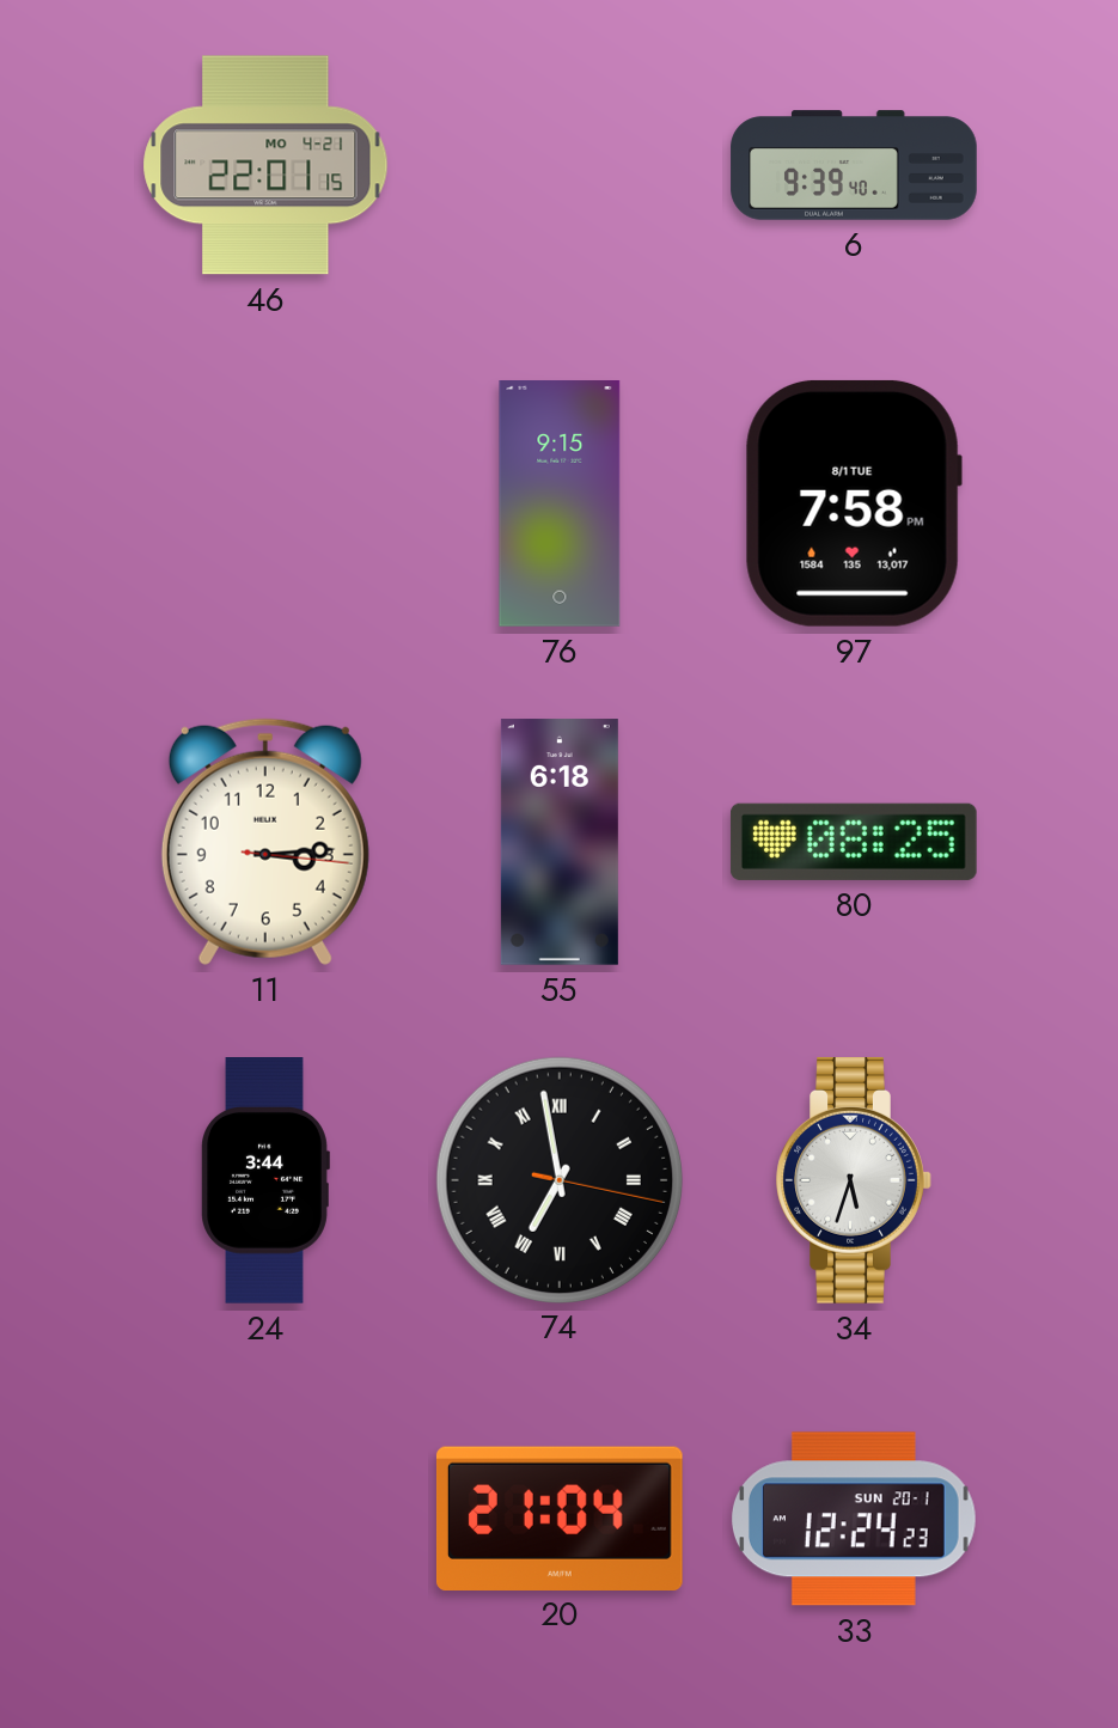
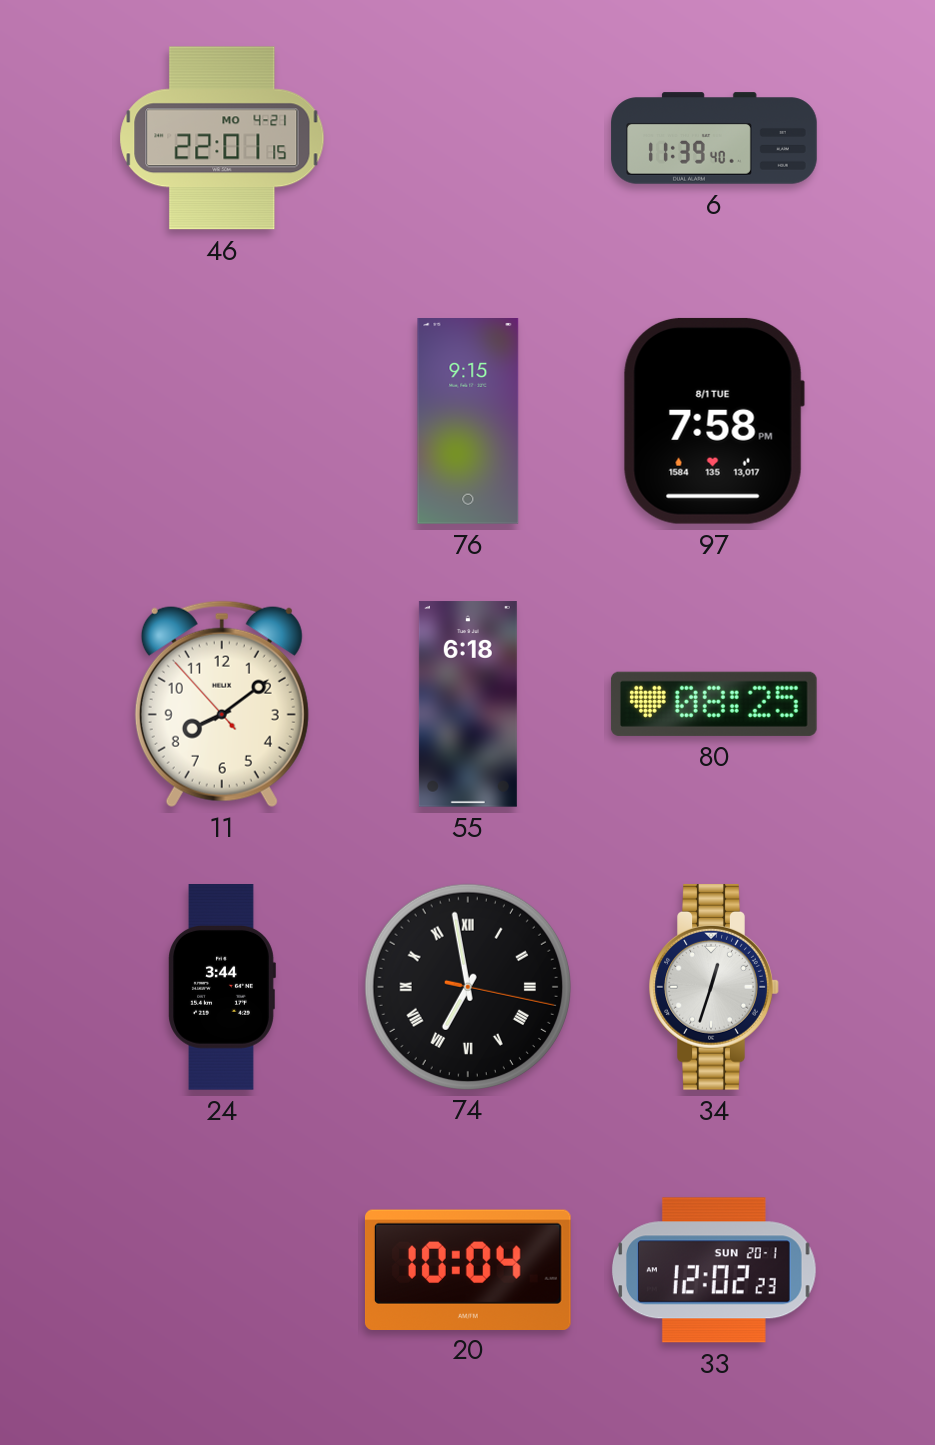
6: 9:39 -> 11:39
11: 3:14 -> 8:08
34: 5:33 -> 12:33
20: 21:04 -> 10:04
33: 12:24 -> 12:02
